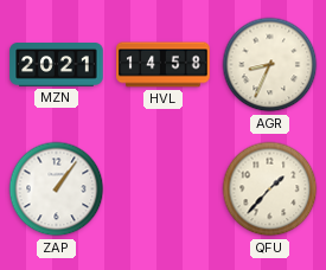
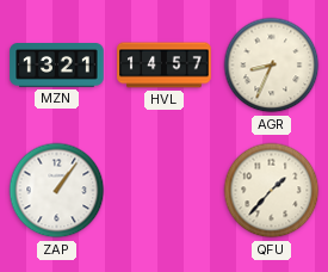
MZN: 20:21 -> 13:21
HVL: 14:58 -> 14:57
